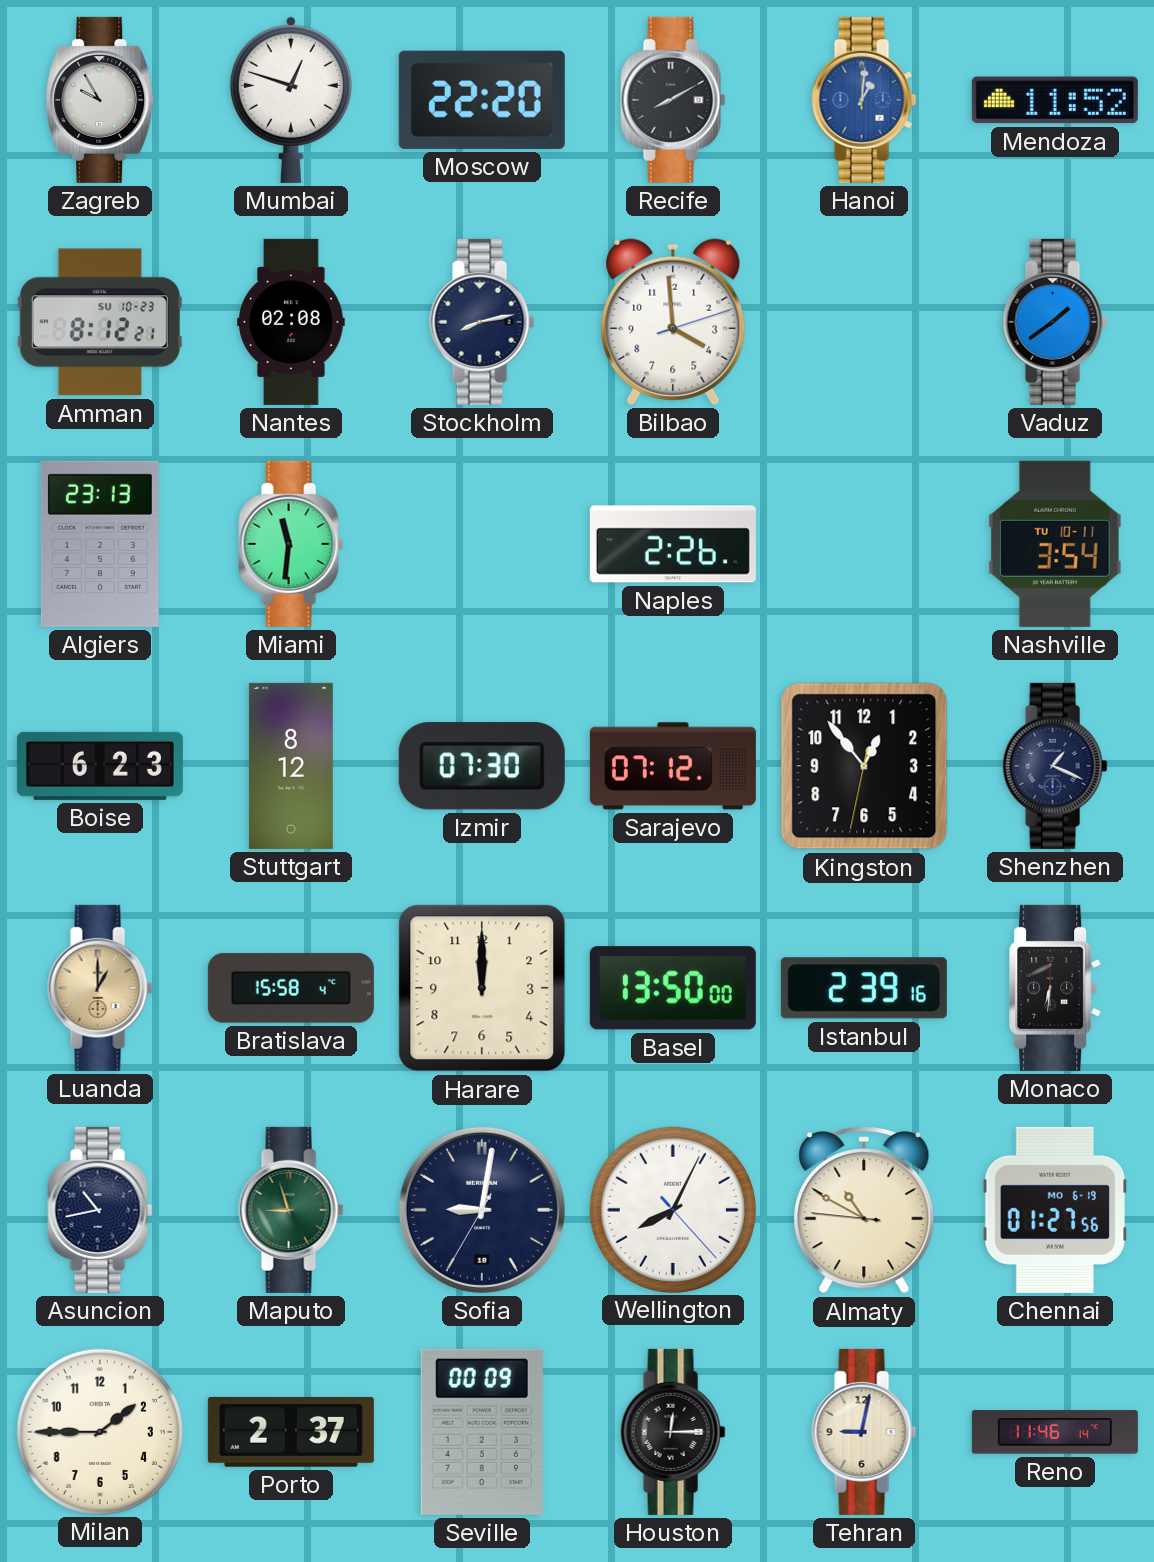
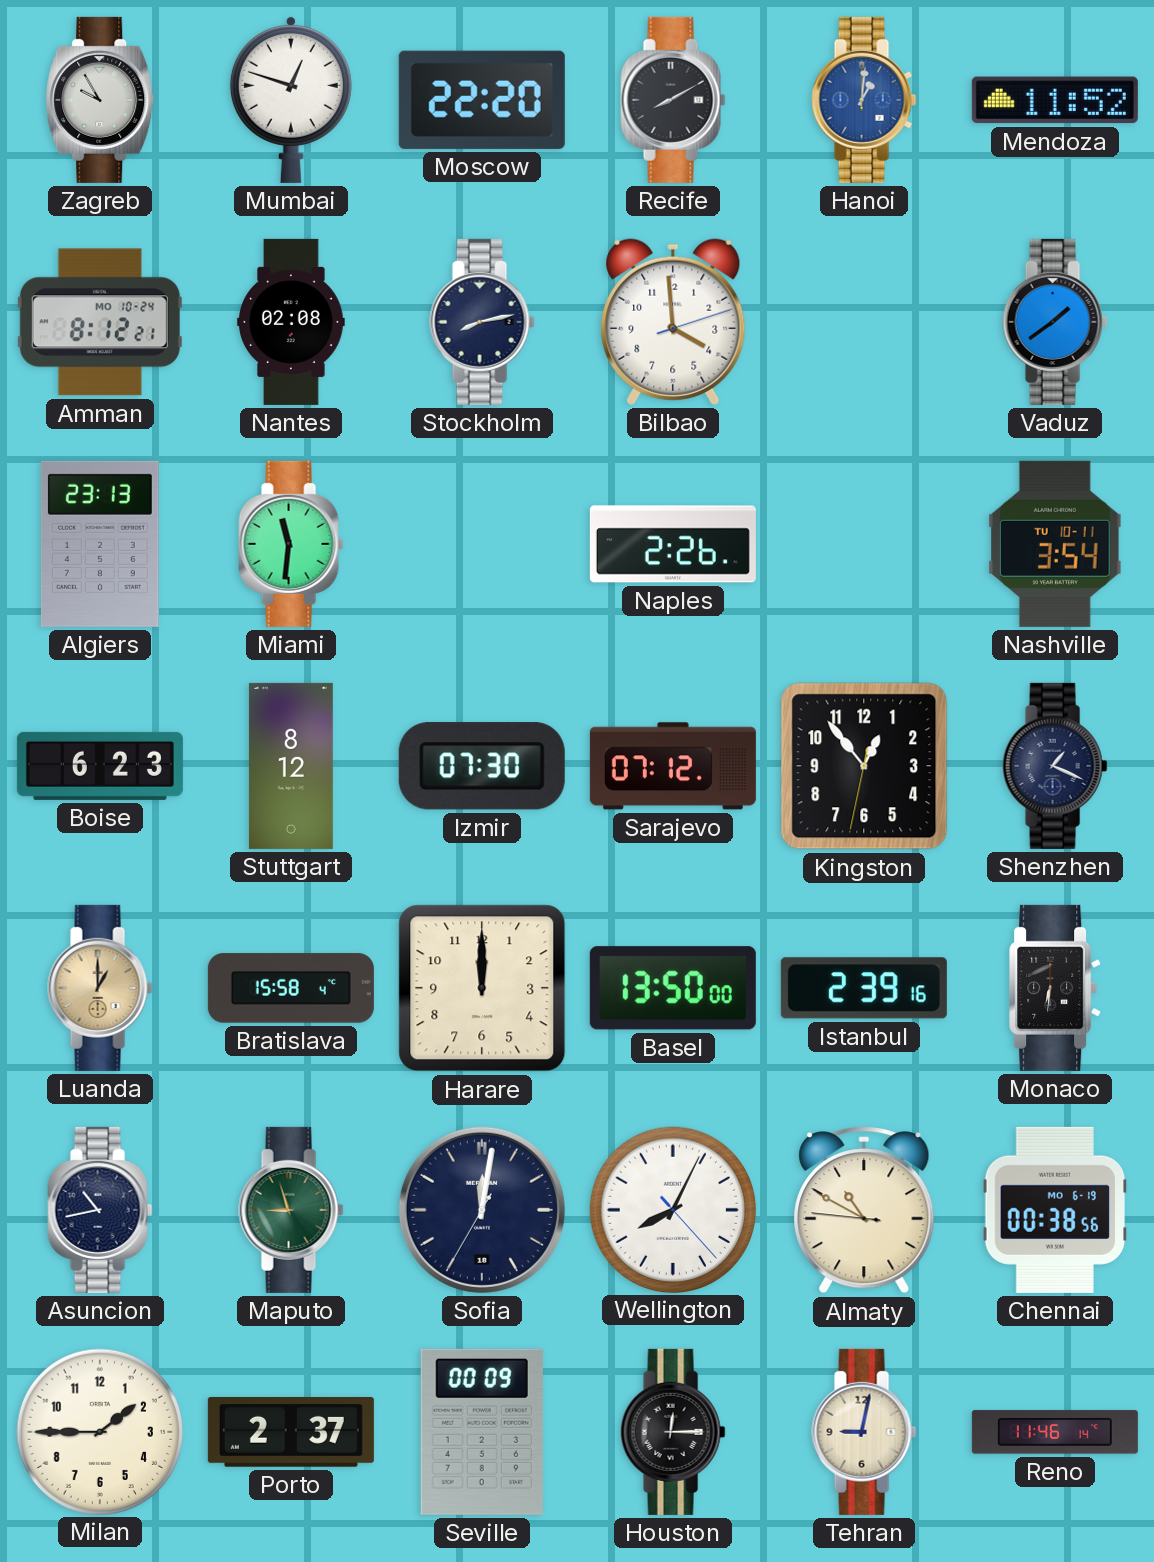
Amman date: SU 10-23 -> MO 10-24
Sofia: 9:01 -> 12:01
Chennai: 01:27 -> 00:38
